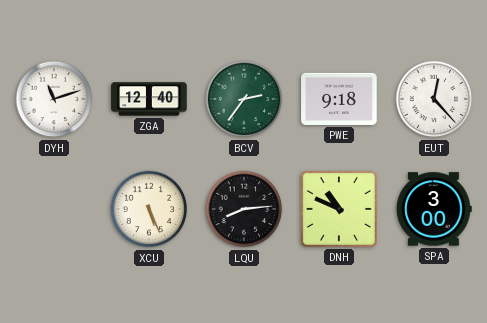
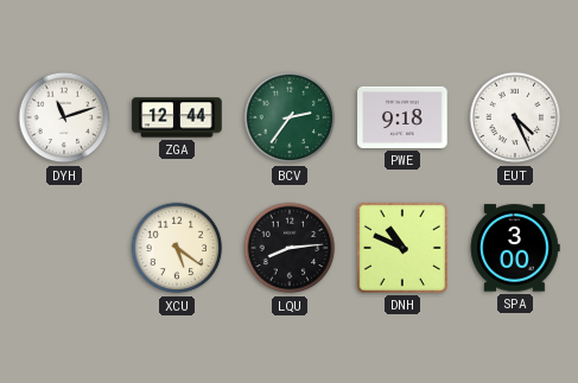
ZGA: 12:40 -> 12:44
EUT: 12:23 -> 4:26
XCU: 5:26 -> 5:21
